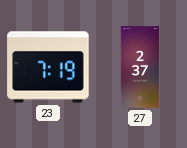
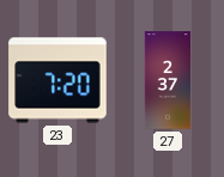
23: 7:19 -> 7:20
